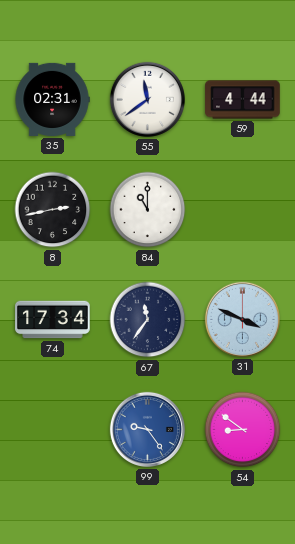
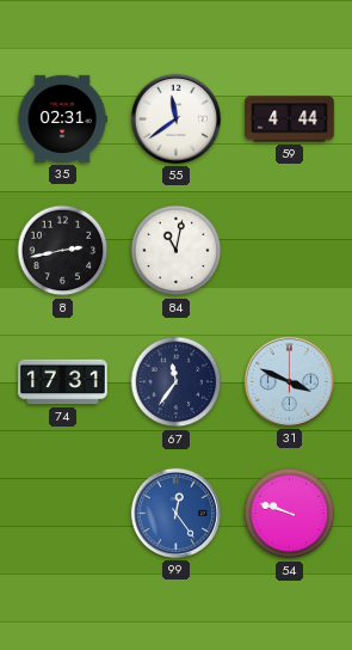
84: 11:00 -> 11:02
74: 17:34 -> 17:31
99: 9:24 -> 12:24
54: 8:51 -> 9:48
